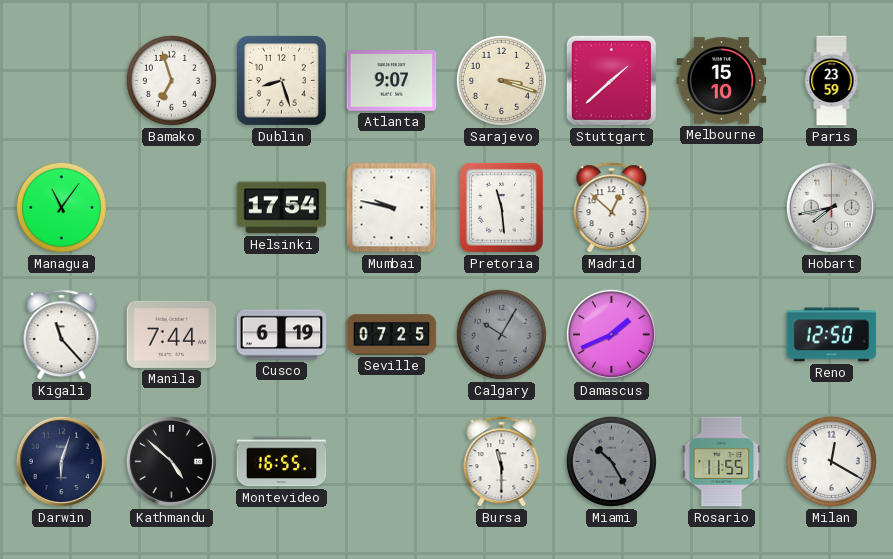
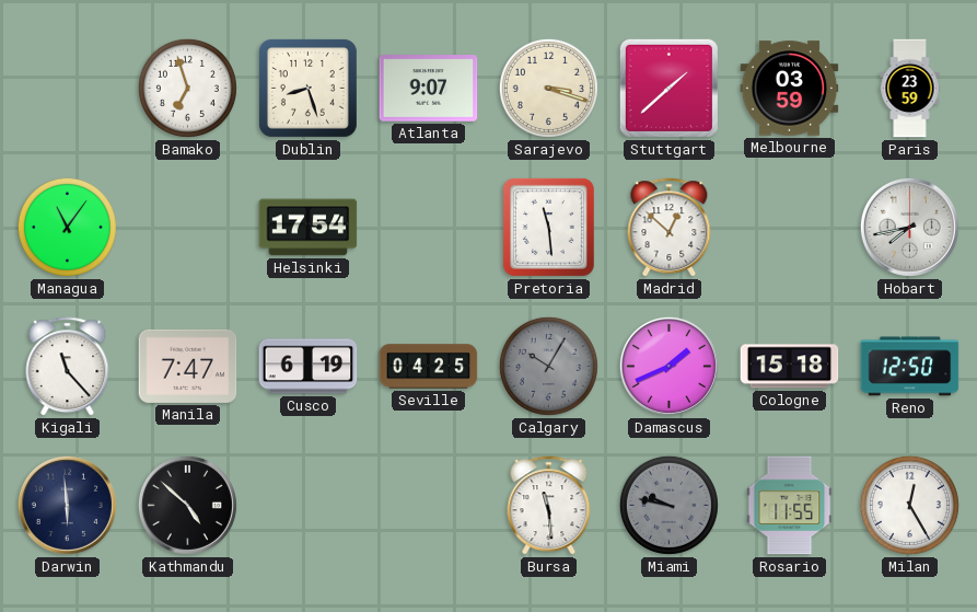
Melbourne: 15:10 -> 03:59
Mumbai: 9:47 -> none
Manila: 7:44 -> 7:47
Seville: 07:25 -> 04:25
Cologne: none -> 15:18
Darwin: 6:03 -> 5:59
Montevideo: 16:55 -> none
Bursa: 11:30 -> 11:29
Miami: 10:25 -> 9:47
Milan: 12:20 -> 12:25
